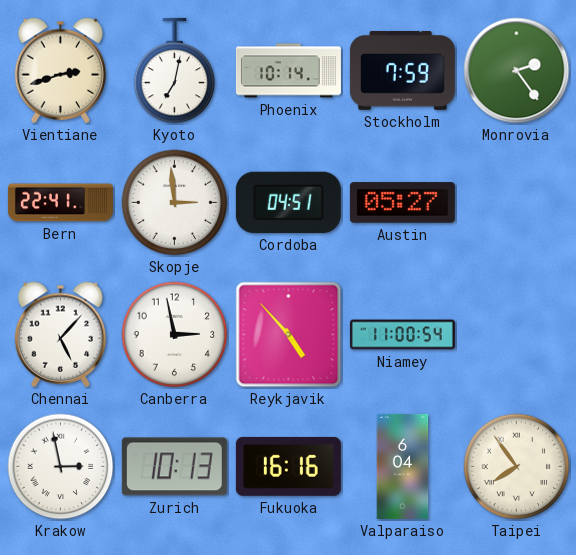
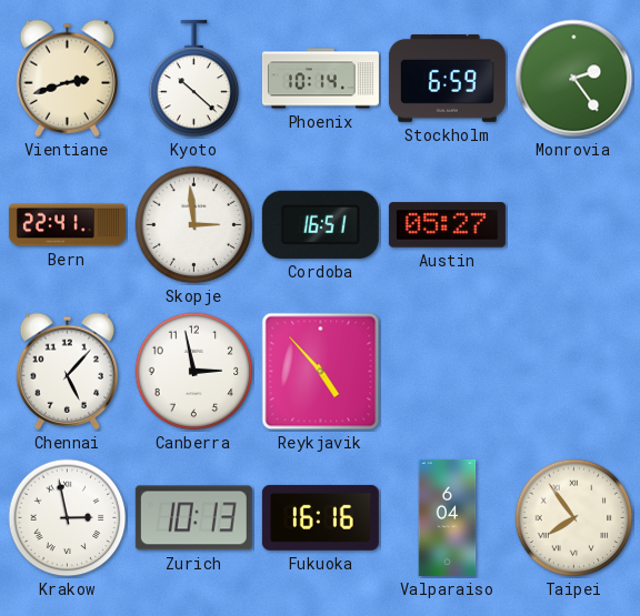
Kyoto: 7:02 -> 10:22
Stockholm: 7:59 -> 6:59
Cordoba: 04:51 -> 16:51
Niamey: 11:00 -> none
